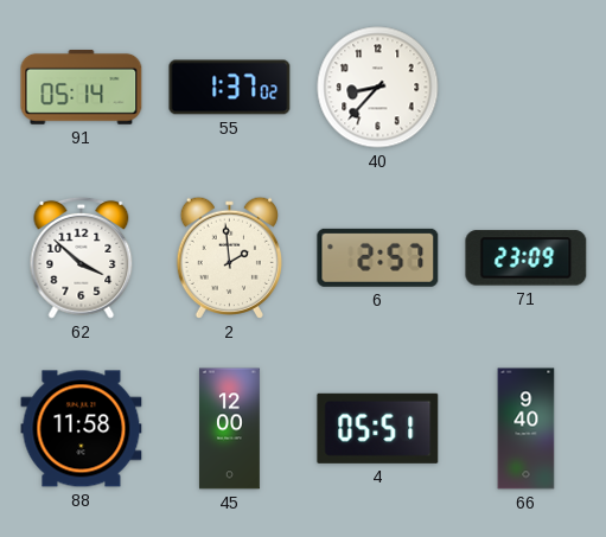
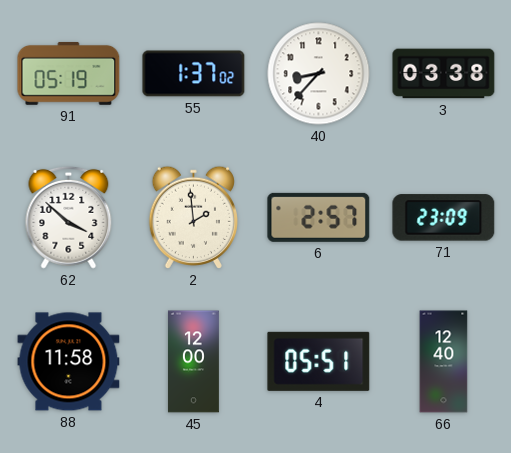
91: 05:14 -> 05:19
3: none -> 03:38
66: 9:40 -> 12:40
